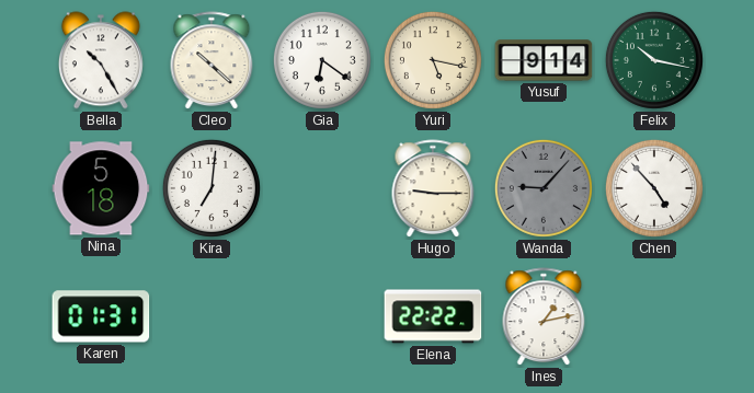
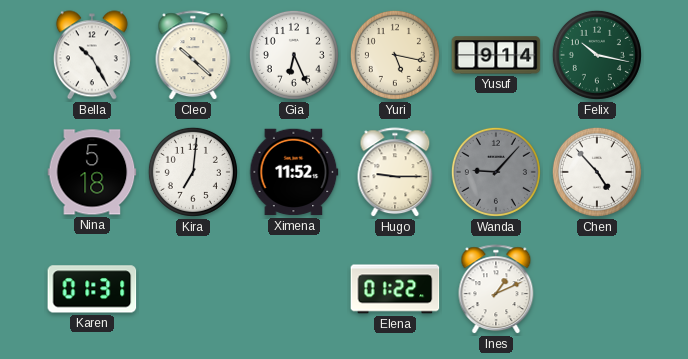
Gia: 6:21 -> 6:26
Ximena: none -> 11:52
Elena: 22:22 -> 01:22
Ines: 1:13 -> 1:11
